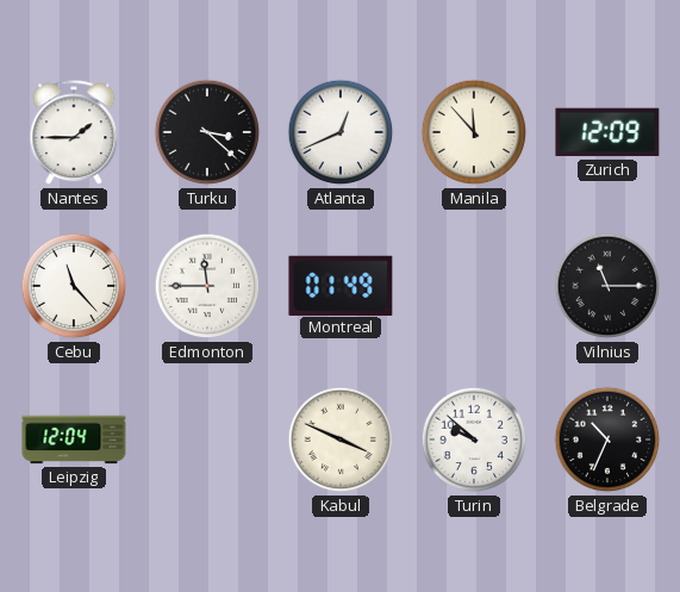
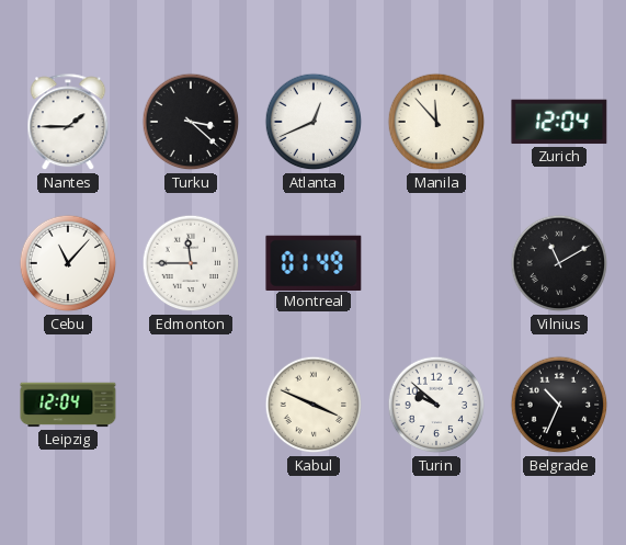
Zurich: 12:09 -> 12:04
Cebu: 11:23 -> 11:07
Vilnius: 11:15 -> 11:10
